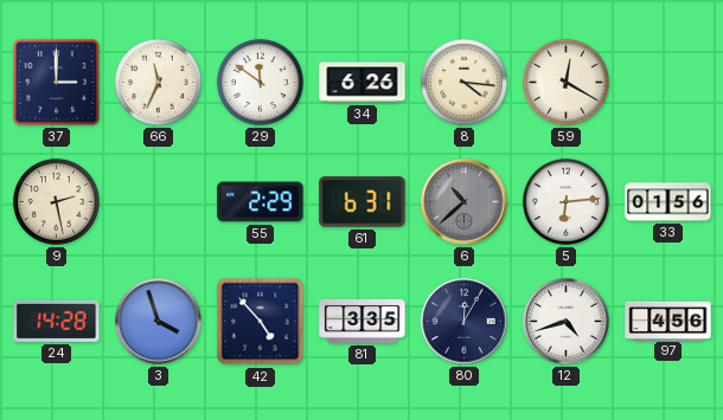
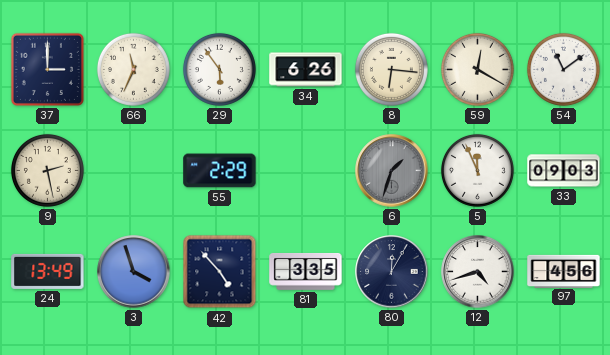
29: 11:51 -> 5:54
8: 4:16 -> 6:16
54: none -> 11:09
61: 6:31 -> none
6: 10:38 -> 1:33
5: 6:14 -> 11:56
33: 01:56 -> 09:03
24: 14:28 -> 13:49
